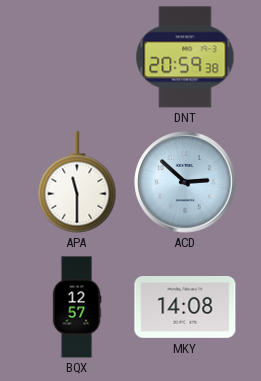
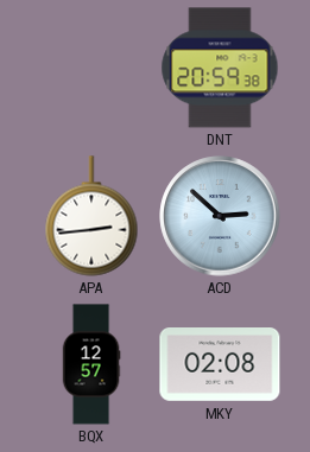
APA: 11:30 -> 2:44
MKY: 14:08 -> 02:08
